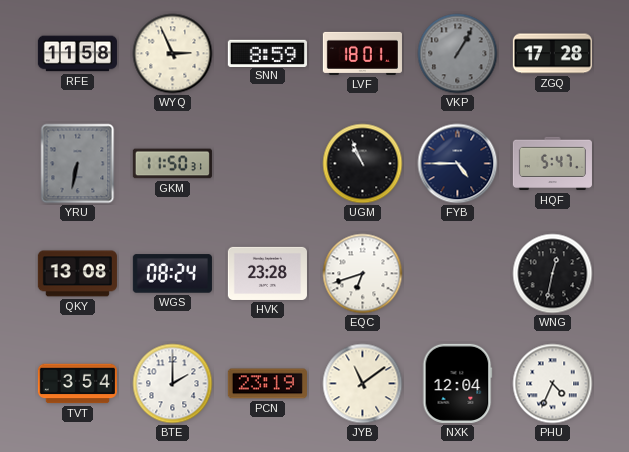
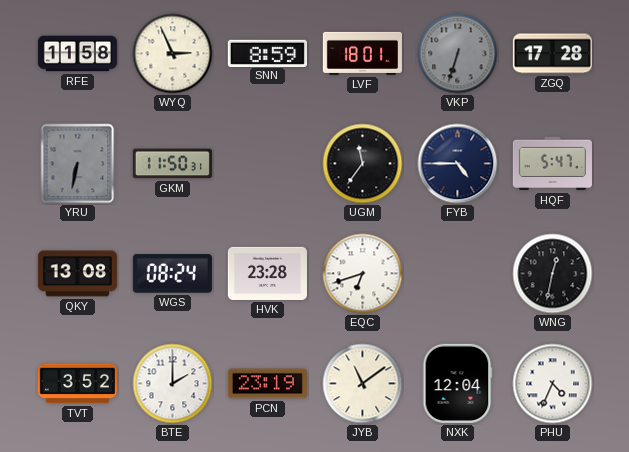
VKP: 1:05 -> 6:33
UGM: 10:56 -> 11:36
TVT: 3:54 -> 3:52
